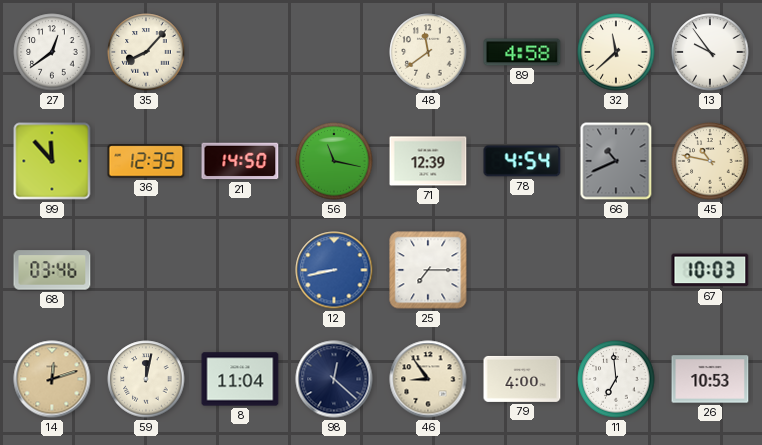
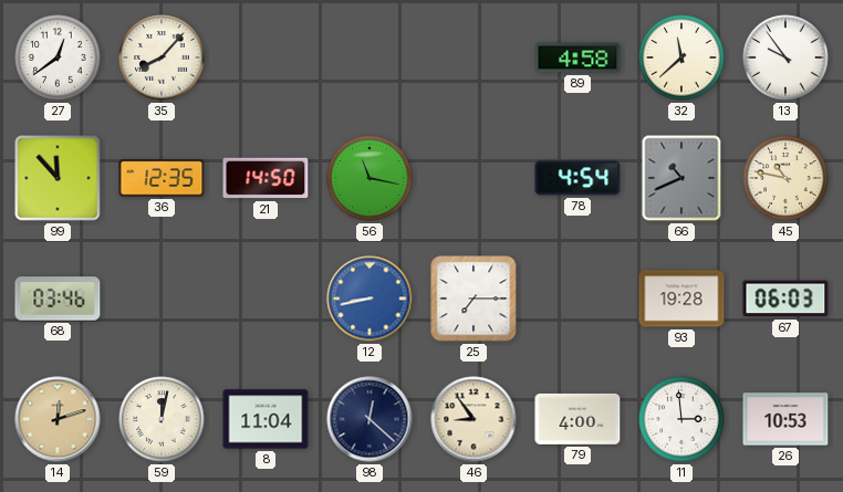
48: 11:39 -> none
71: 12:39 -> none
93: none -> 19:28
67: 10:03 -> 06:03
11: 6:59 -> 2:59
